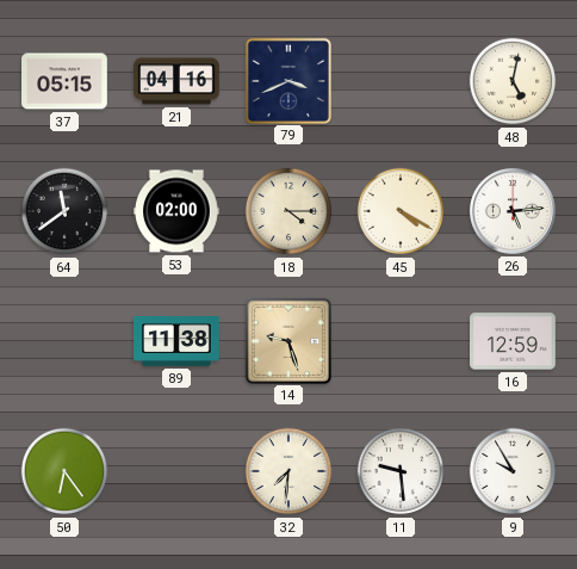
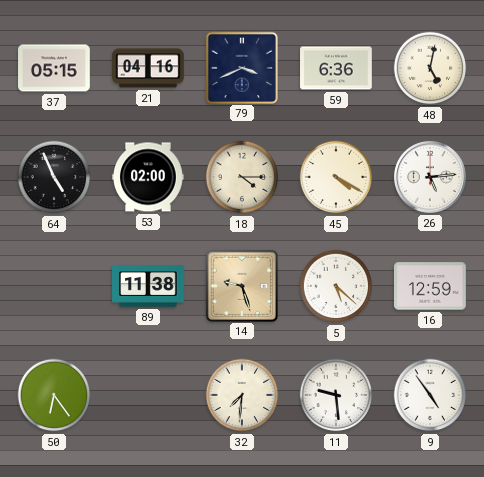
59: none -> 6:36
64: 11:39 -> 4:56
5: none -> 5:22
9: 9:55 -> 4:54
